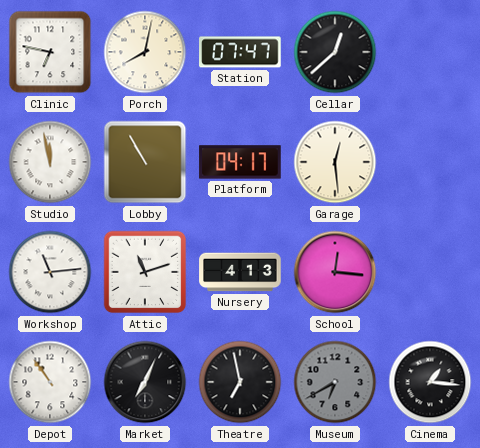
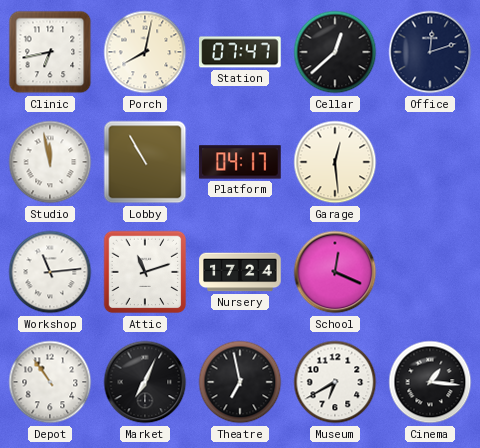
Clinic: 6:47 -> 6:43
Office: none -> 12:12
Nursery: 4:13 -> 17:24
School: 12:16 -> 12:19
Museum dial: grey -> white
